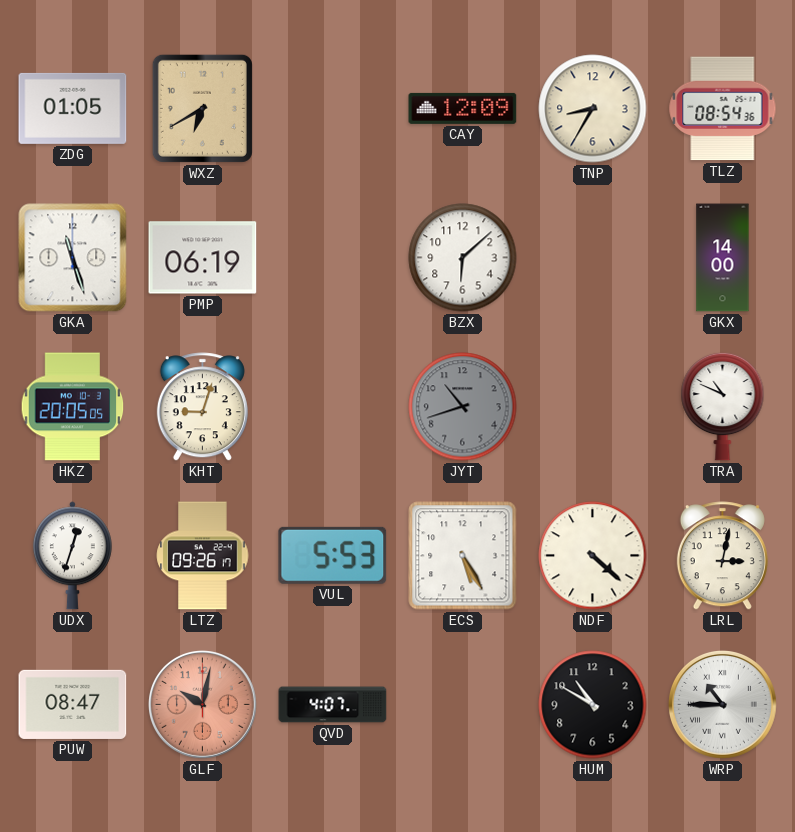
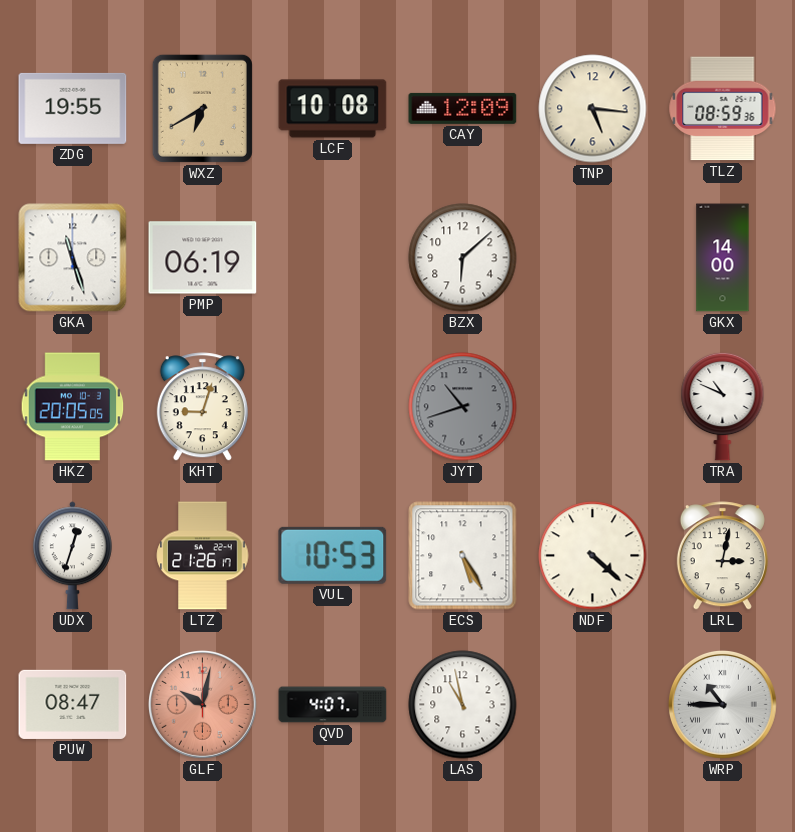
ZDG: 01:05 -> 19:55
LCF: none -> 10:08
TNP: 8:35 -> 5:16
TLZ: 08:54 -> 08:59
LTZ: 09:26 -> 21:26
VUL: 5:53 -> 10:53
LAS: none -> 10:58
HUM: 10:50 -> none
